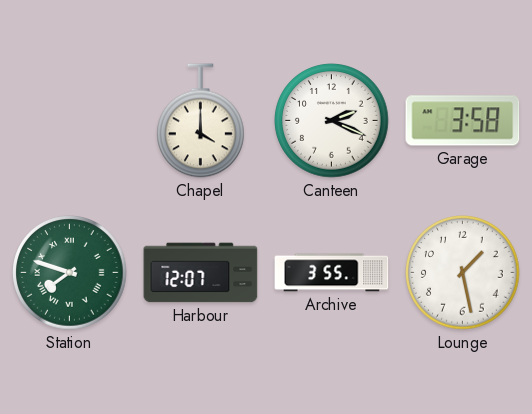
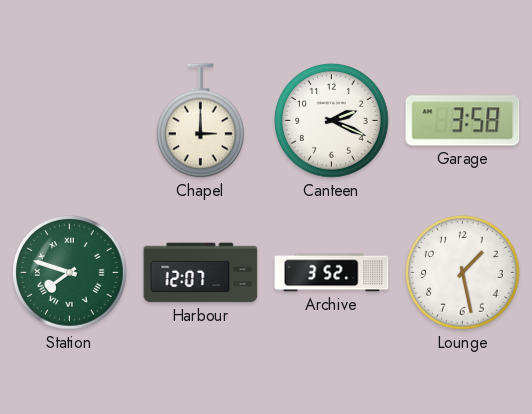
Chapel: 4:00 -> 3:00
Archive: 3:55 -> 3:52
